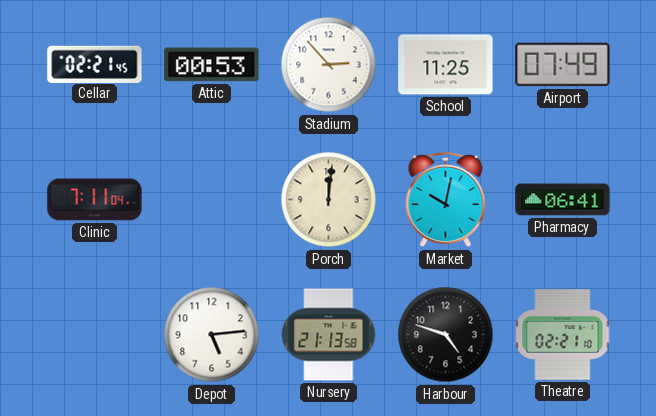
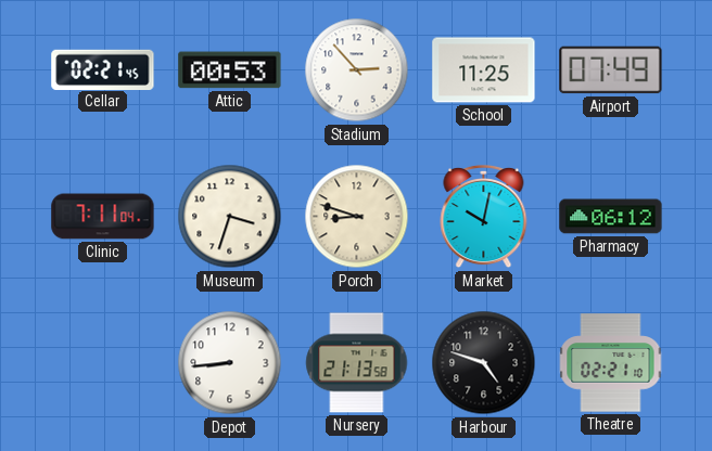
Museum: none -> 3:33
Porch: 12:01 -> 8:48
Pharmacy: 06:41 -> 06:12
Depot: 5:14 -> 8:44
